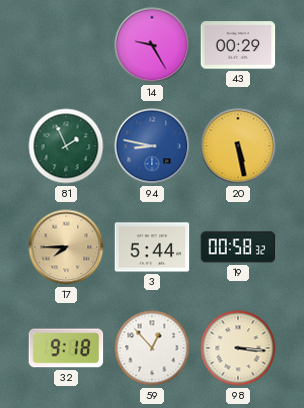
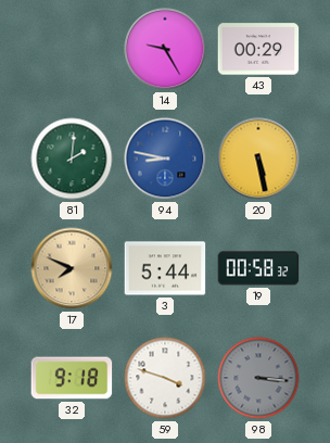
81: 1:56 -> 2:01
17: 7:45 -> 7:49
59: 12:53 -> 3:48
98 dial: cream -> grey
